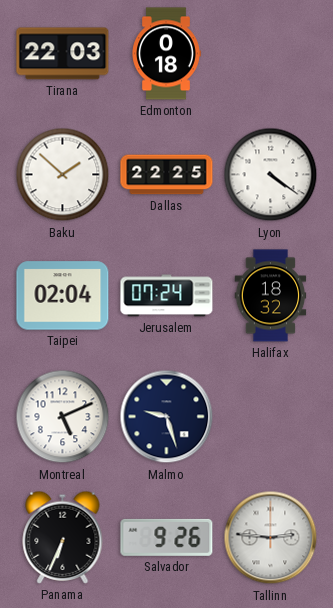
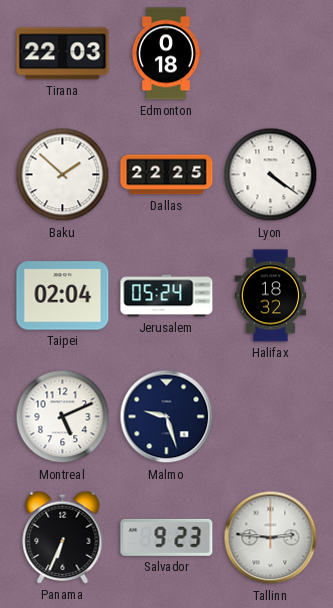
Jerusalem: 07:24 -> 05:24
Salvador: 9:26 -> 9:23
